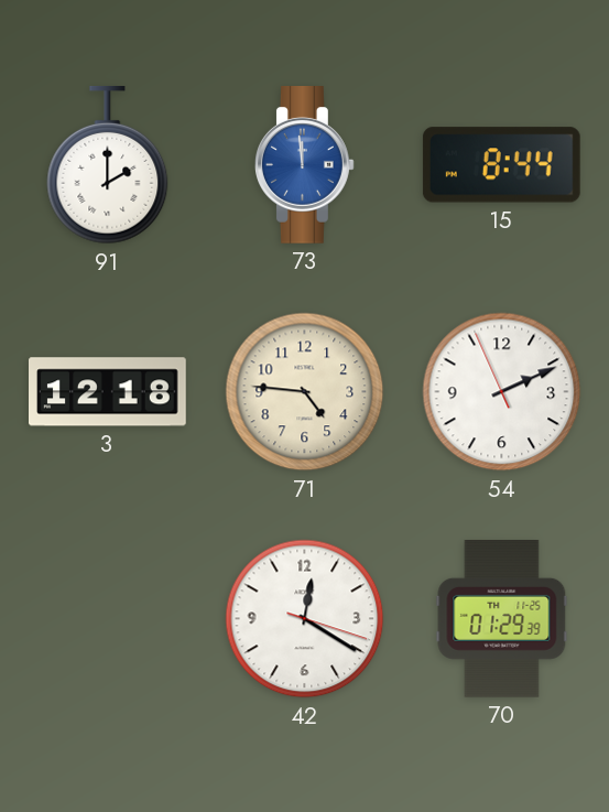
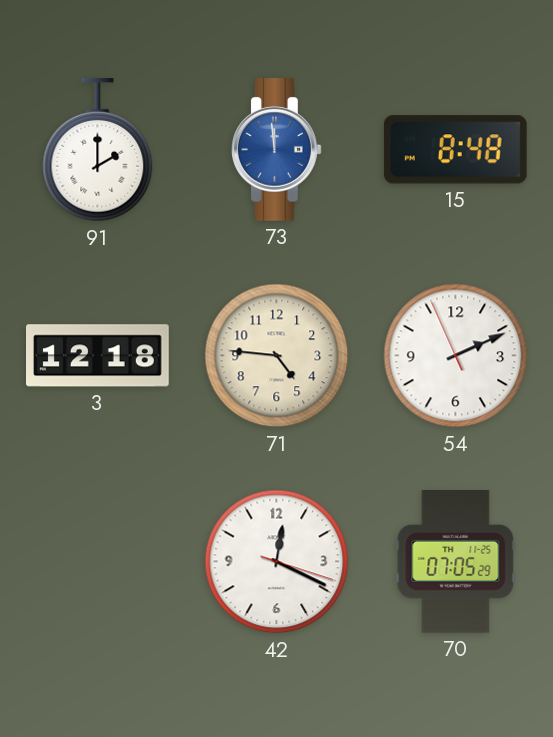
15: 8:44 -> 8:48
42: 12:20 -> 12:19
70: 01:29 -> 07:05
